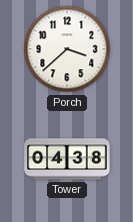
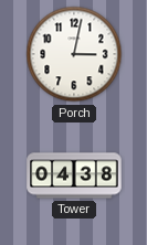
Porch: 3:38 -> 3:02
